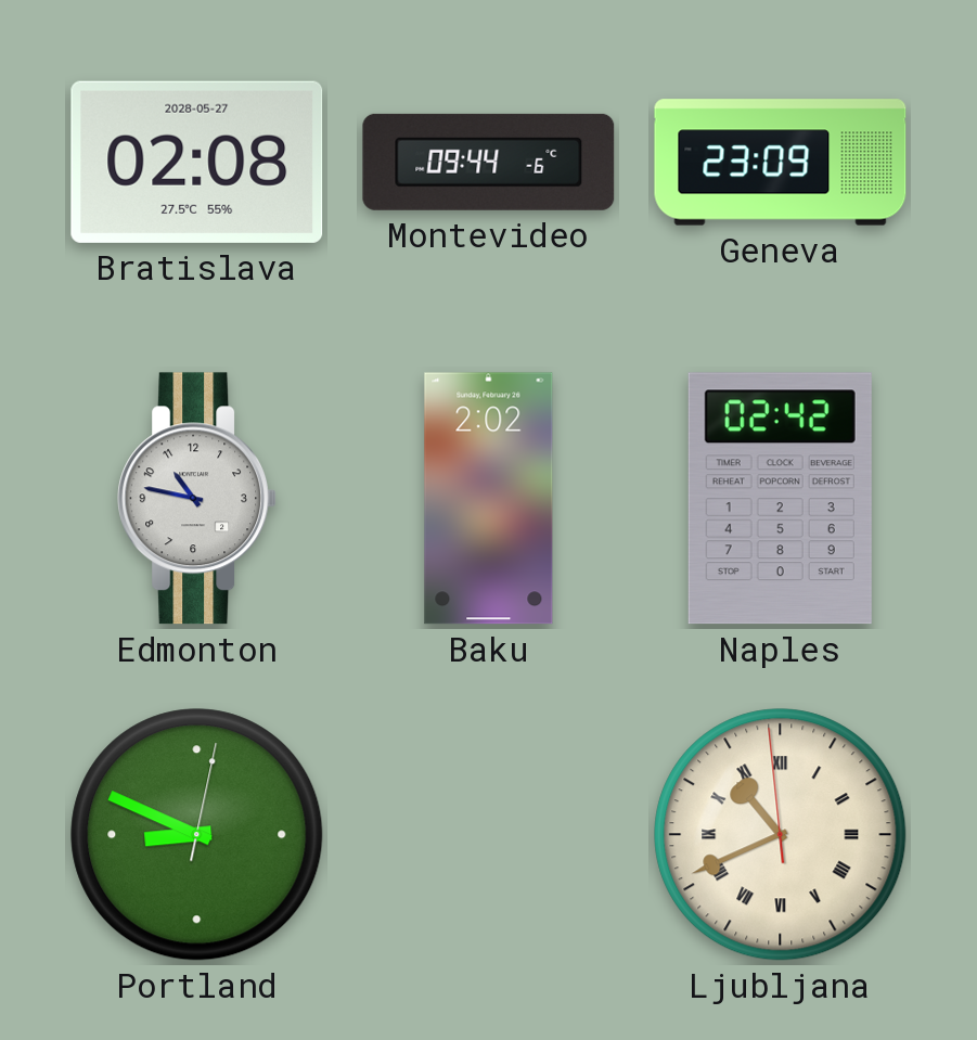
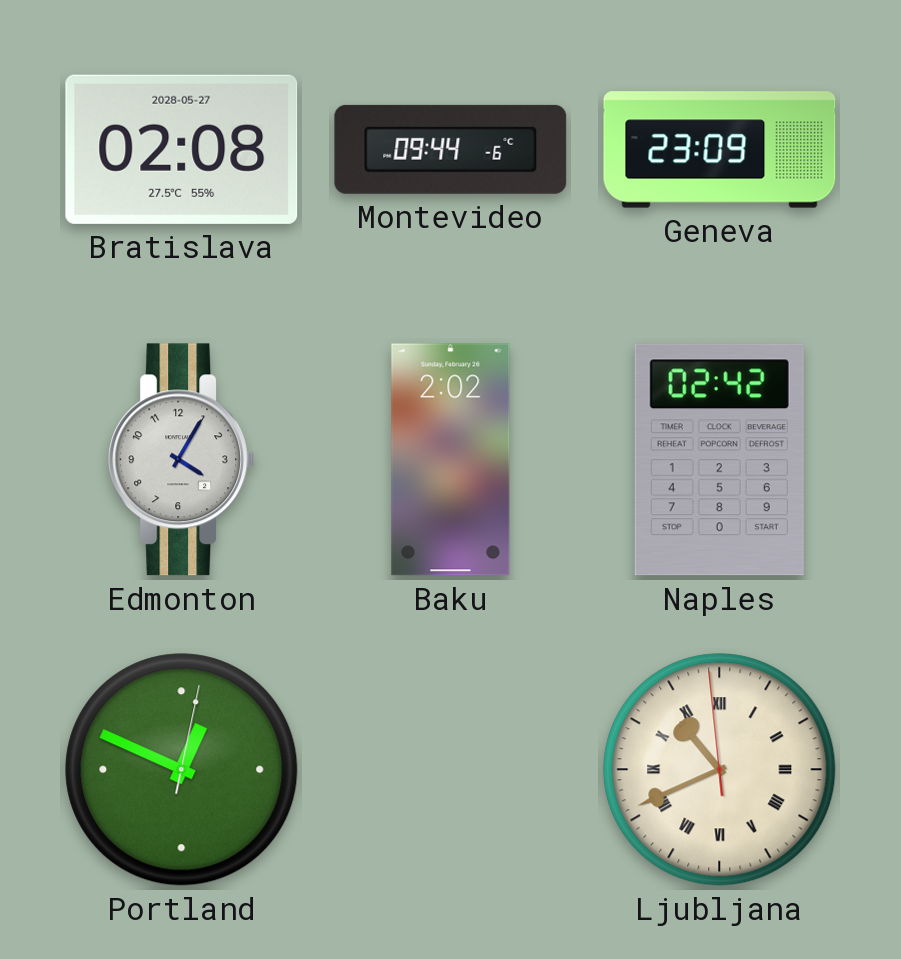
Edmonton: 10:47 -> 4:05
Portland: 8:49 -> 12:49
